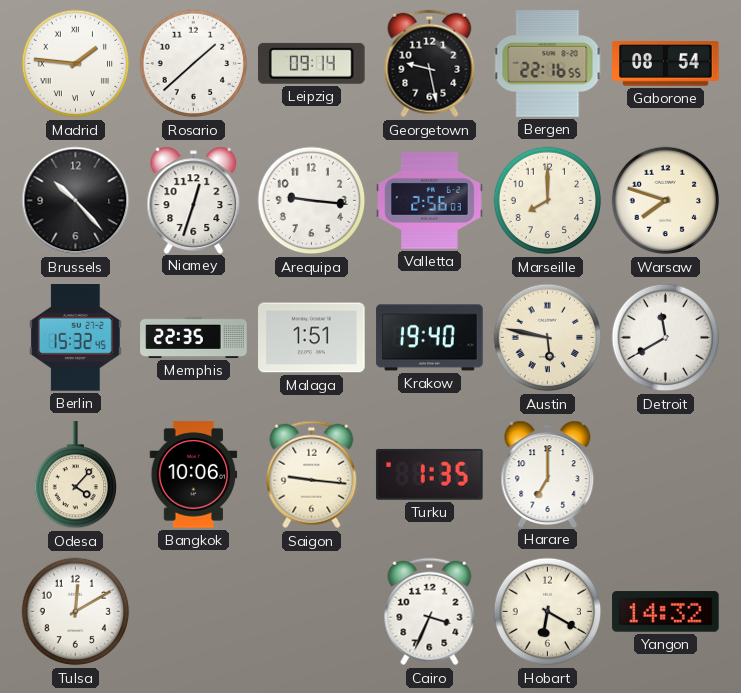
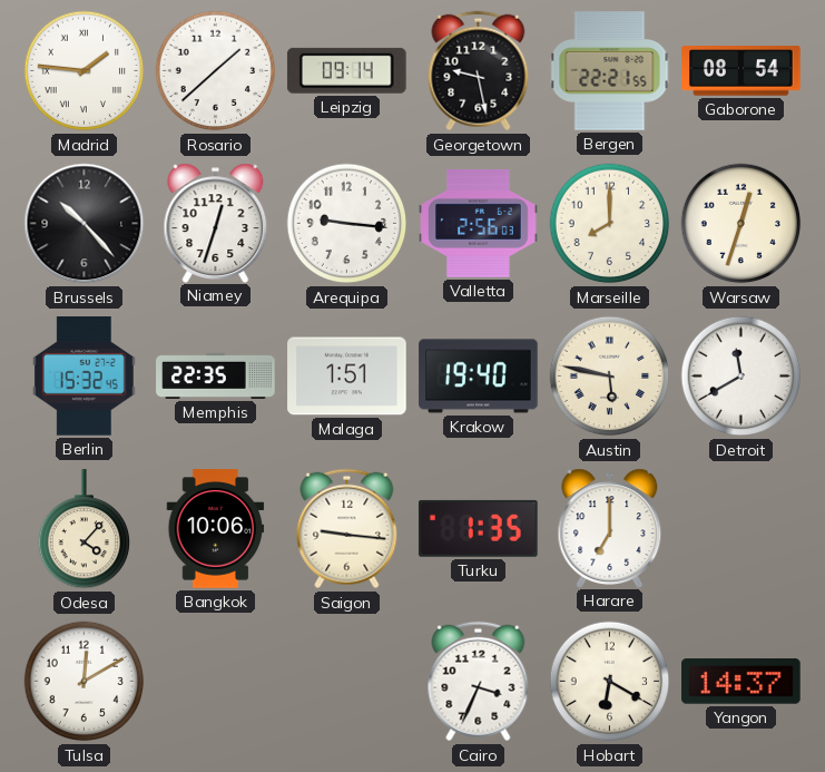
Bergen: 22:16 -> 22:21
Warsaw: 7:48 -> 12:33
Yangon: 14:32 -> 14:37
